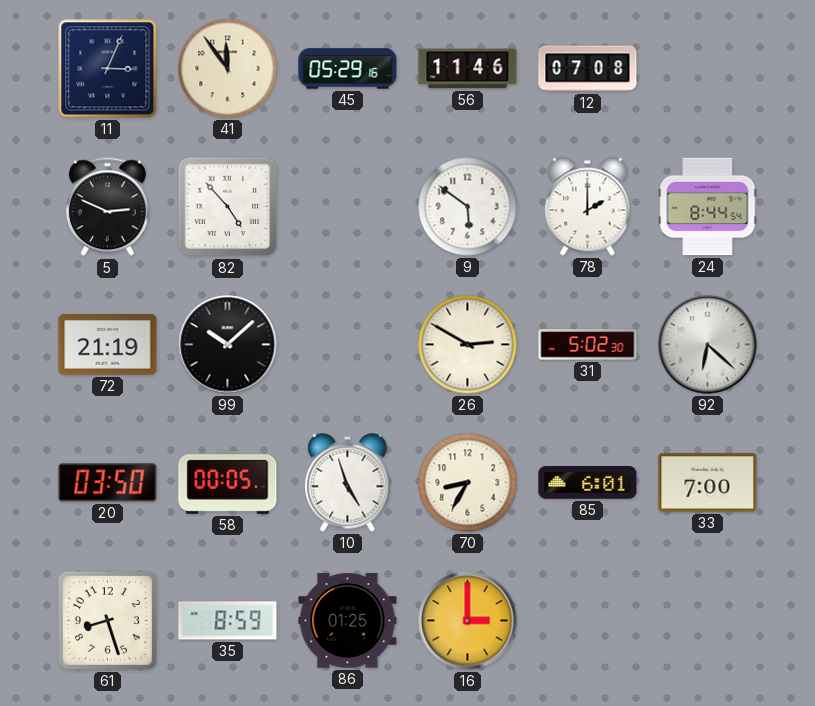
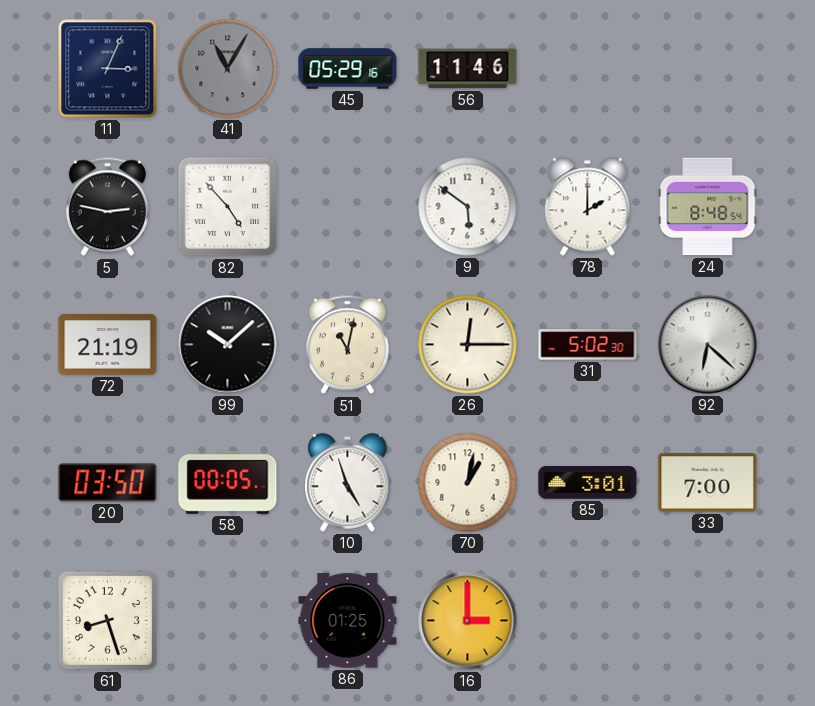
41: 11:54 -> 11:05
41 dial: cream -> grey
12: 07:08 -> none
5: 2:49 -> 2:47
24: 8:44 -> 8:48
51: none -> 11:02
26: 2:50 -> 12:15
70: 8:35 -> 1:02
85: 6:01 -> 3:01
35: 8:59 -> none
